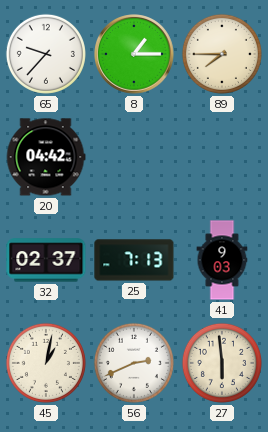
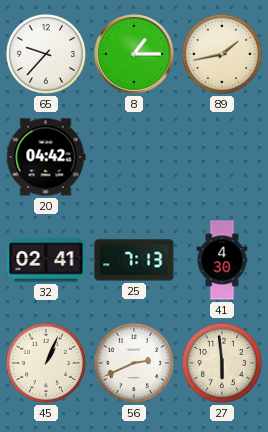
89: 7:45 -> 1:43
32: 02:37 -> 02:41
41: 9:03 -> 4:30
45: 1:02 -> 1:04
